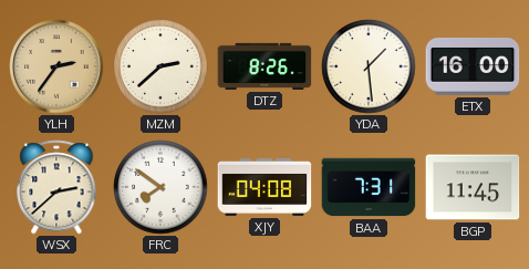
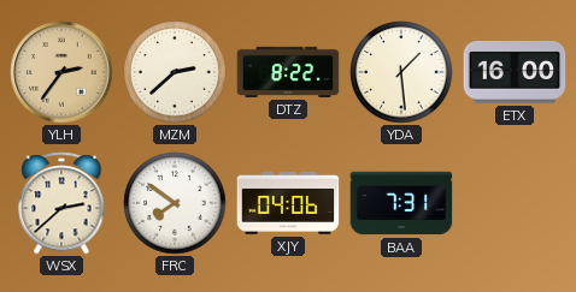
DTZ: 8:26 -> 8:22
XJY: 04:08 -> 04:06
BGP: 11:45 -> none
